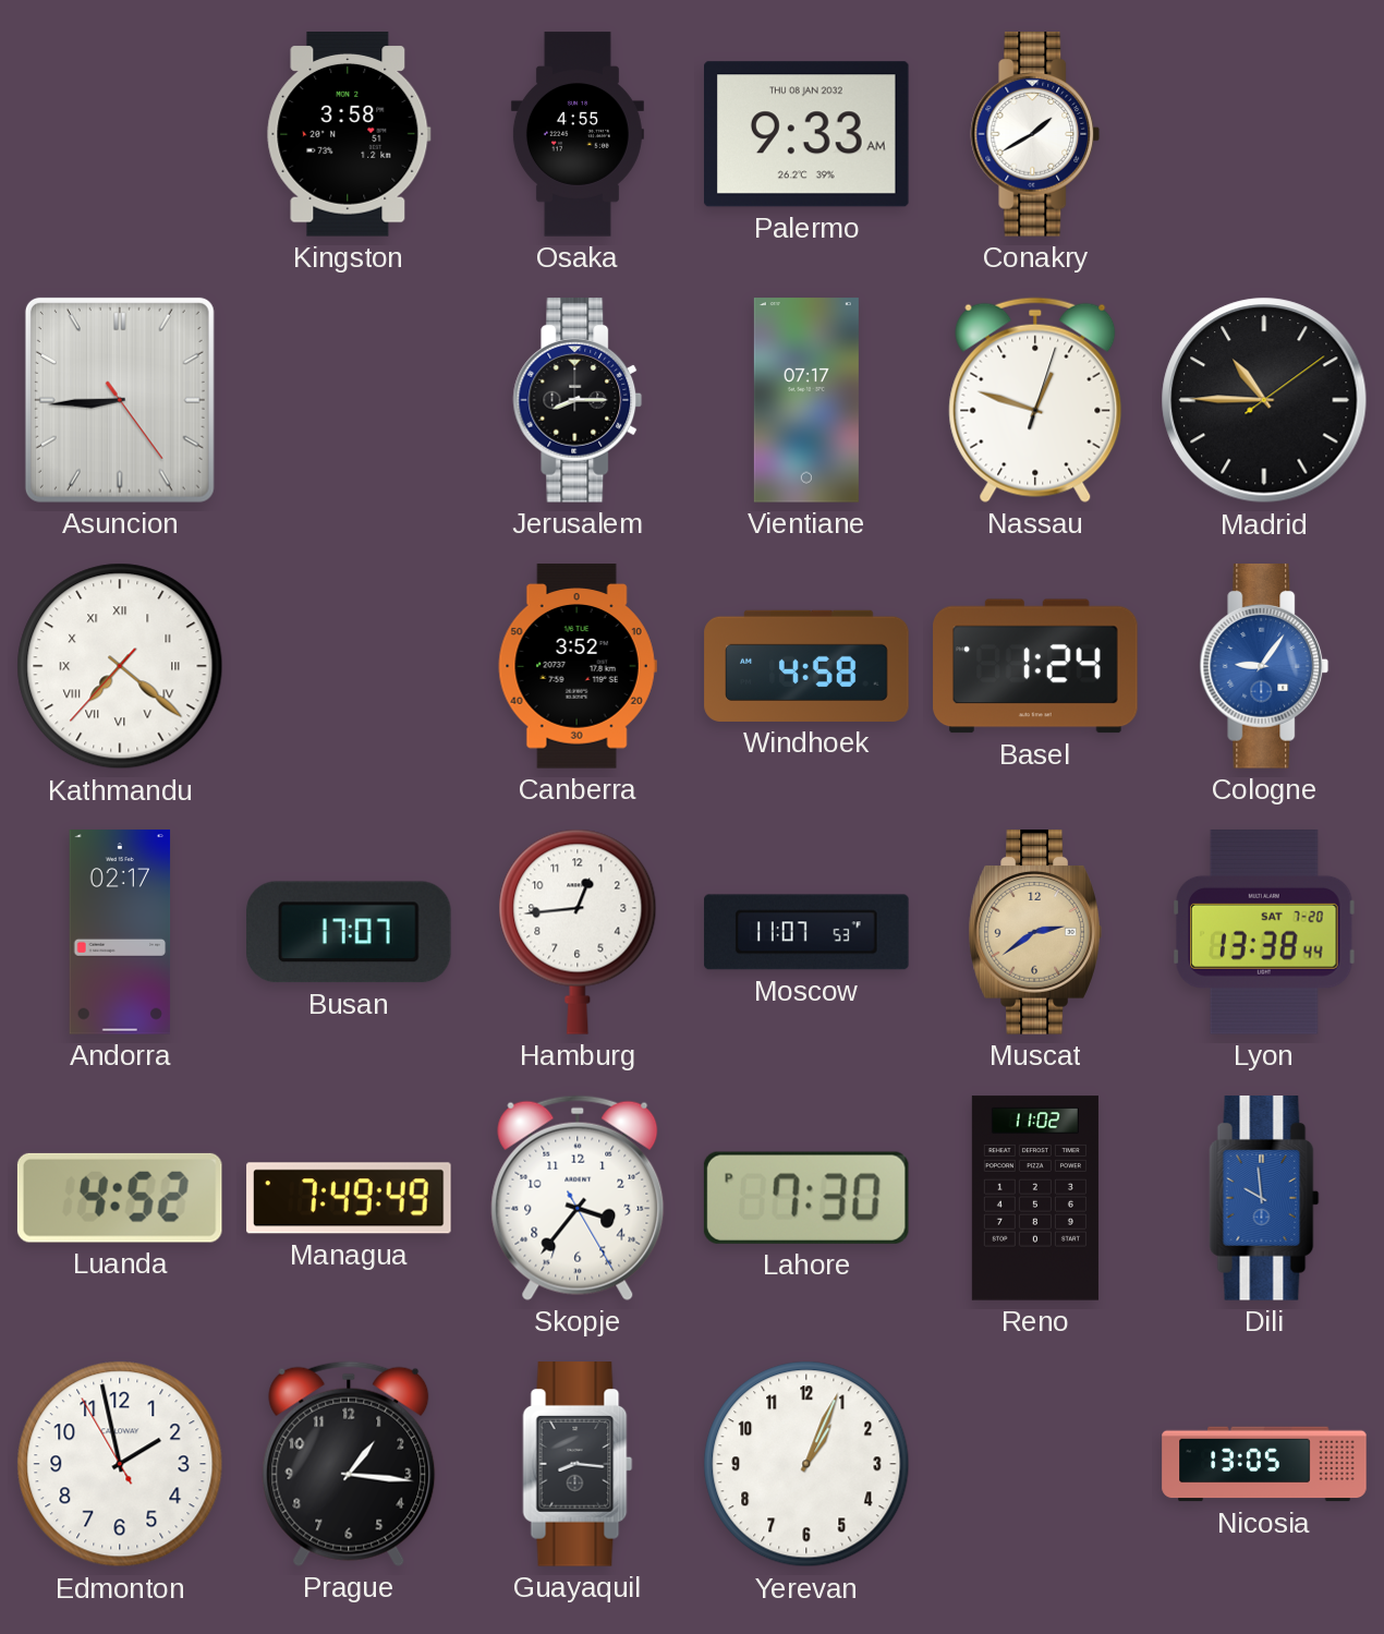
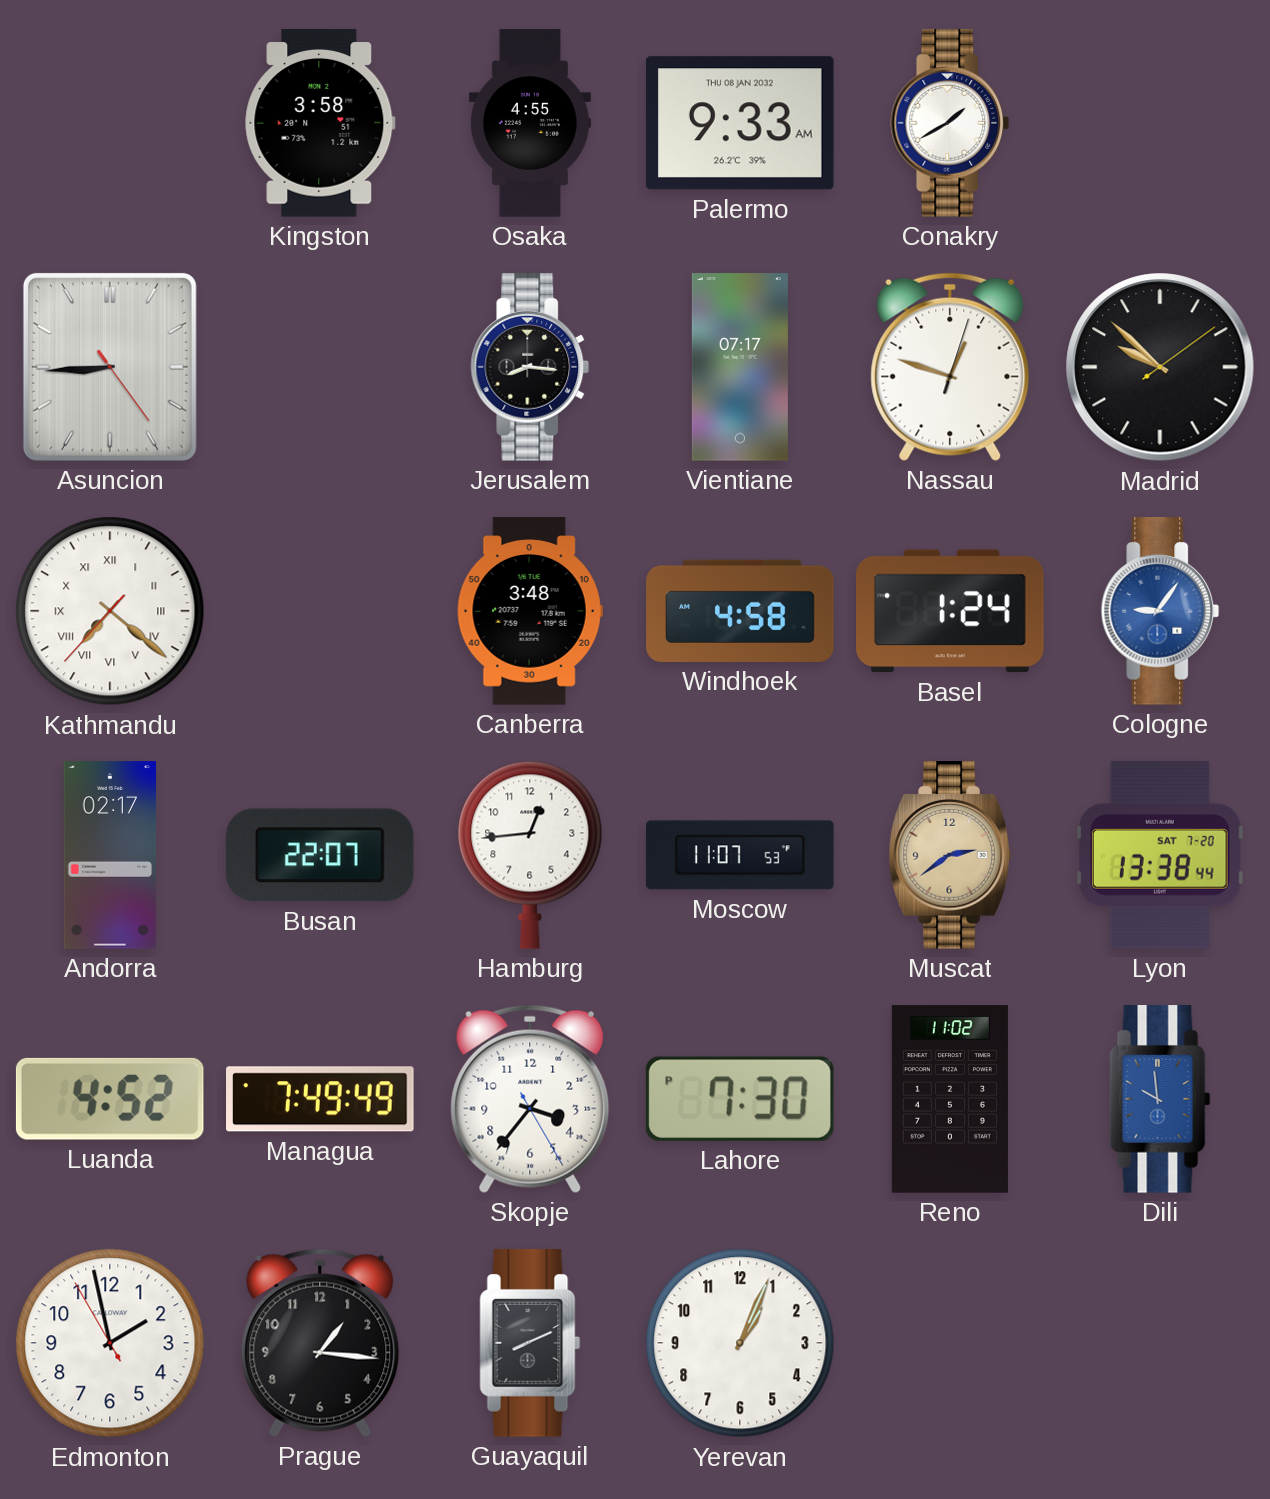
Jerusalem: 8:15 -> 8:16
Madrid: 10:45 -> 9:52
Canberra: 3:52 -> 3:48
Busan: 17:07 -> 22:07
Guayaquil: 8:16 -> 8:11
Nicosia: 13:05 -> none
